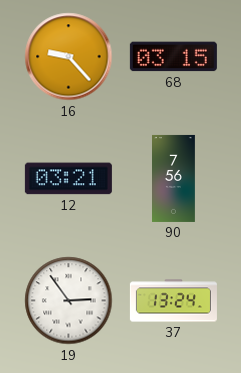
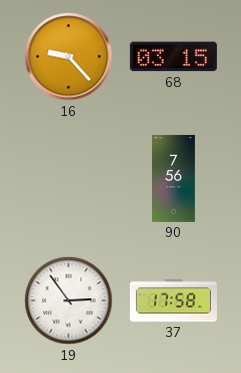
12: 03:21 -> none
37: 13:24 -> 17:58
